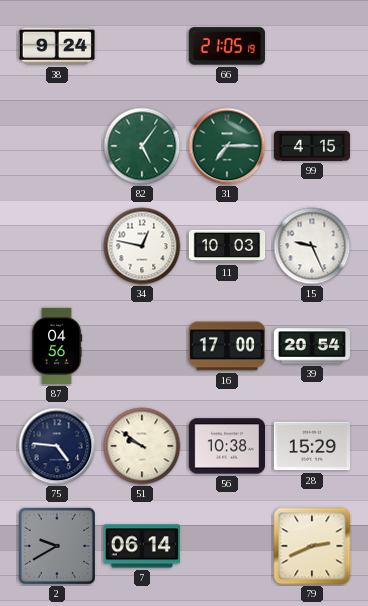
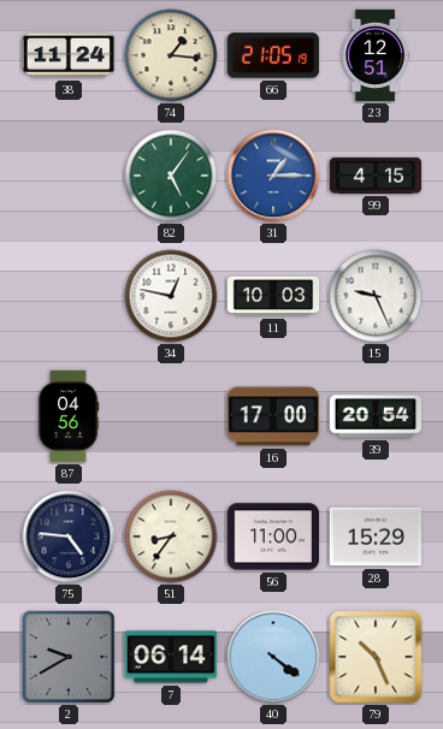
38: 9:24 -> 11:24
74: none -> 1:16
23: none -> 12:51
31: 7:15 -> 1:15
31 dial: green -> blue
51: 9:51 -> 8:36
56: 10:38 -> 11:00
40: none -> 4:21
79: 2:41 -> 10:26
